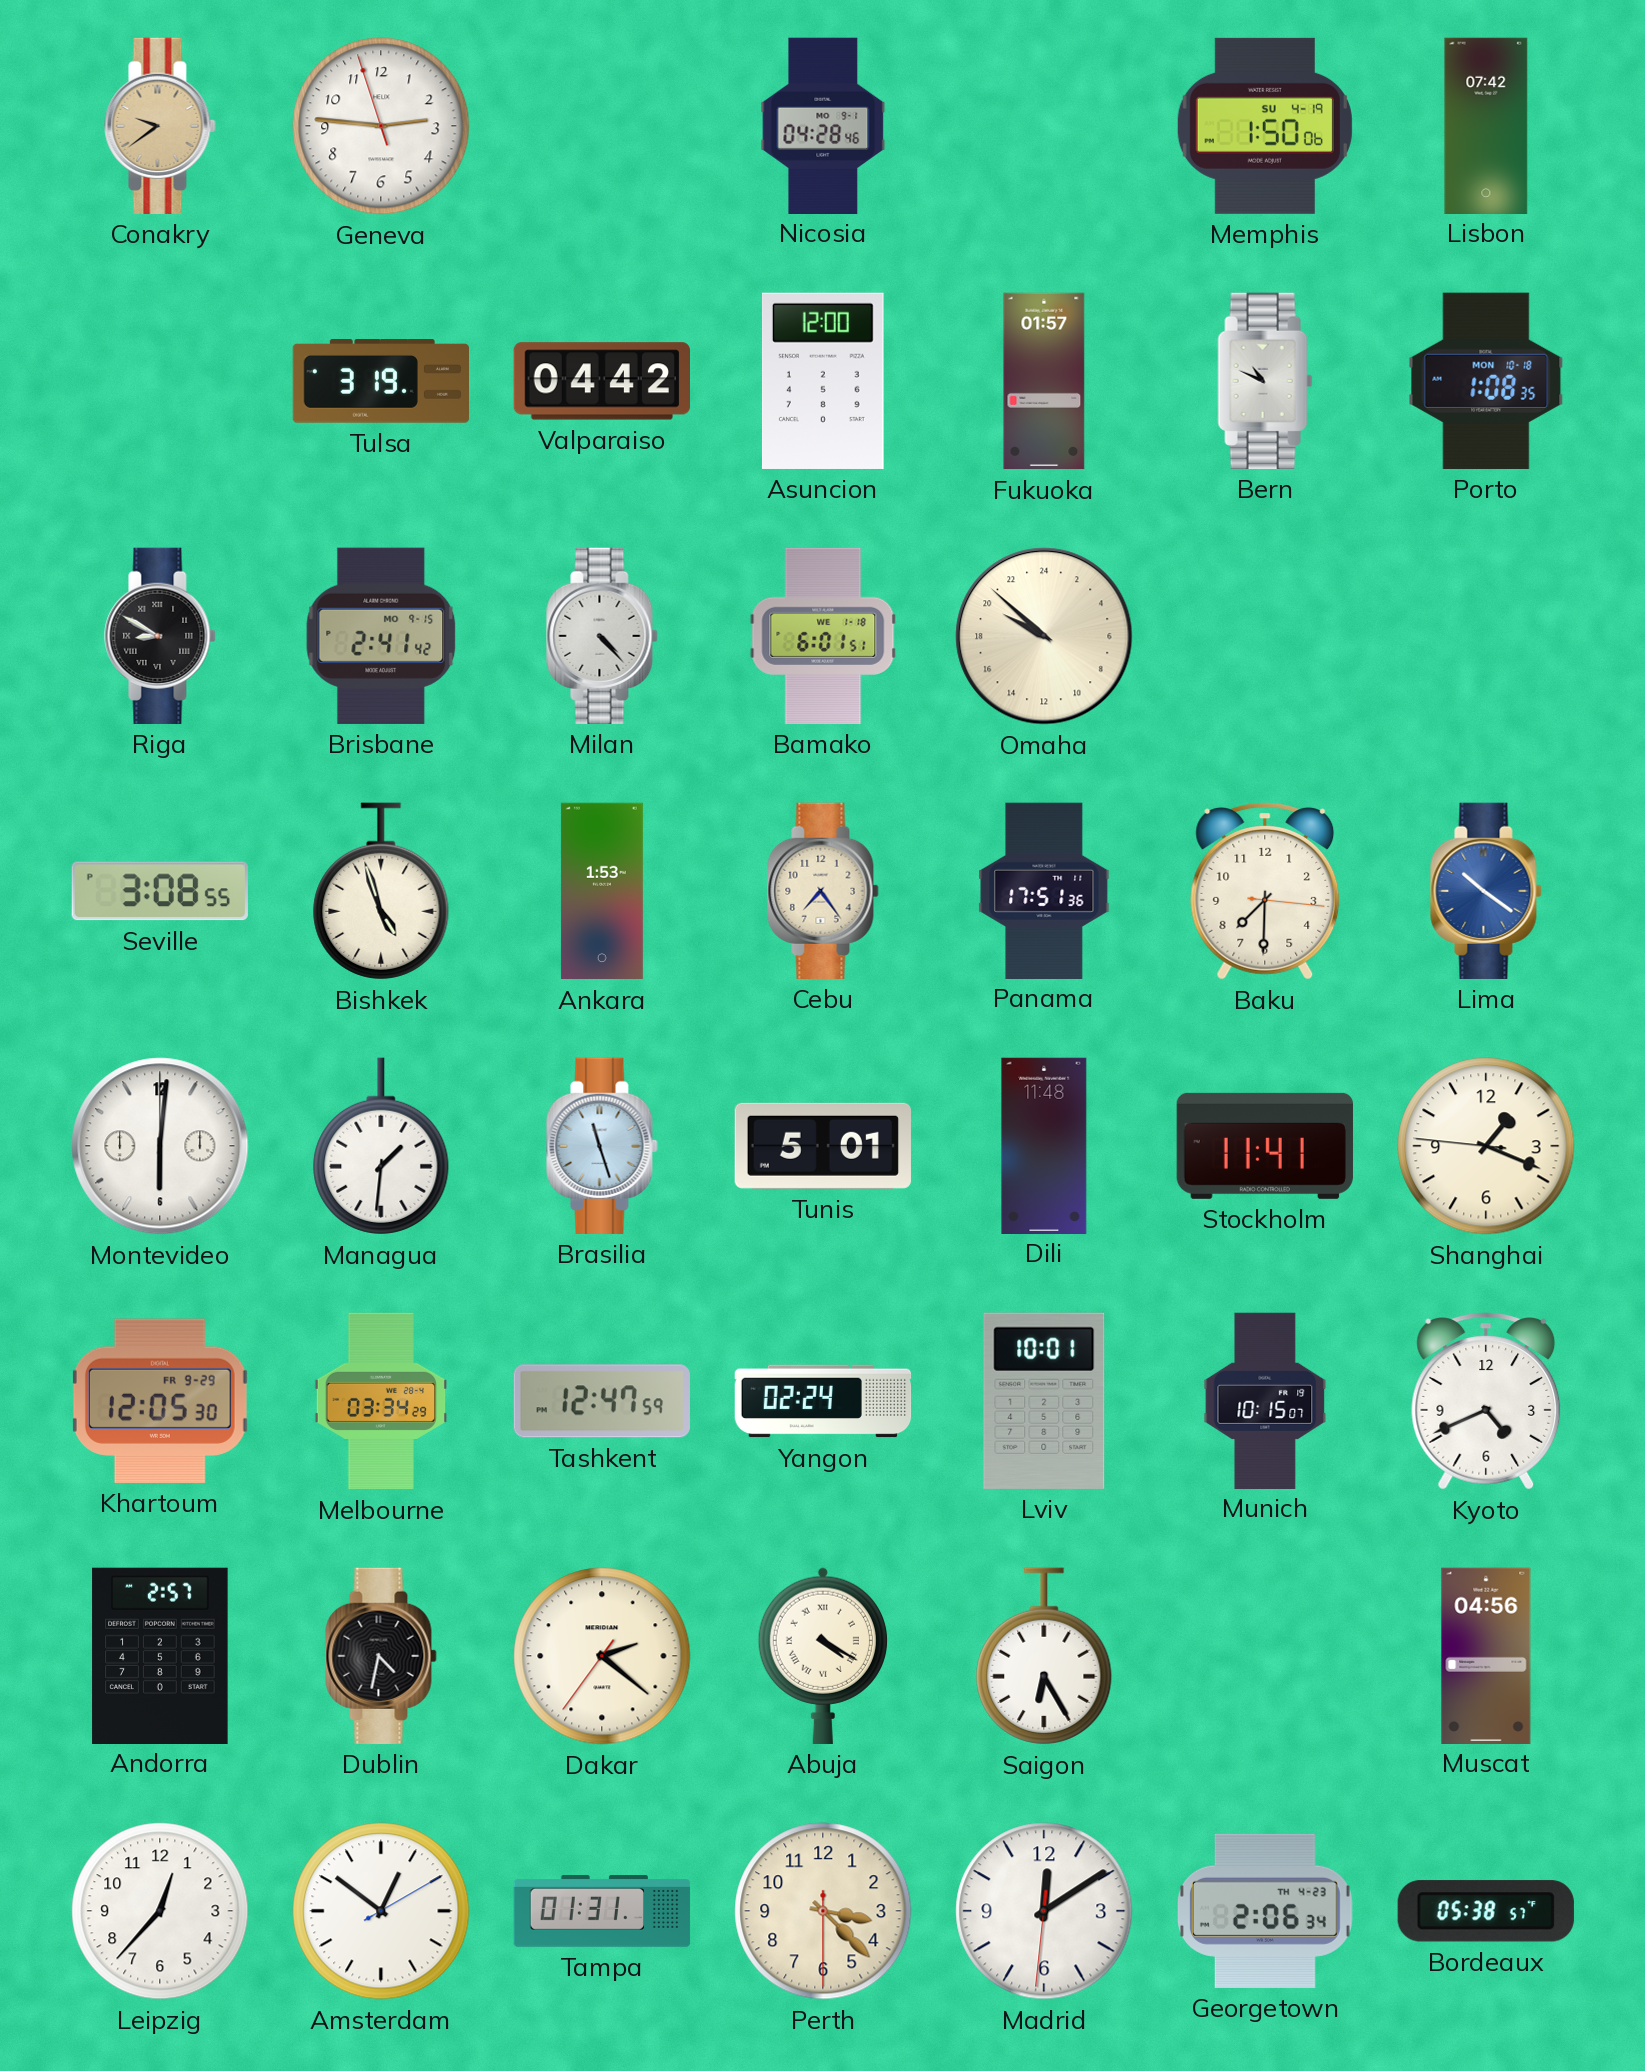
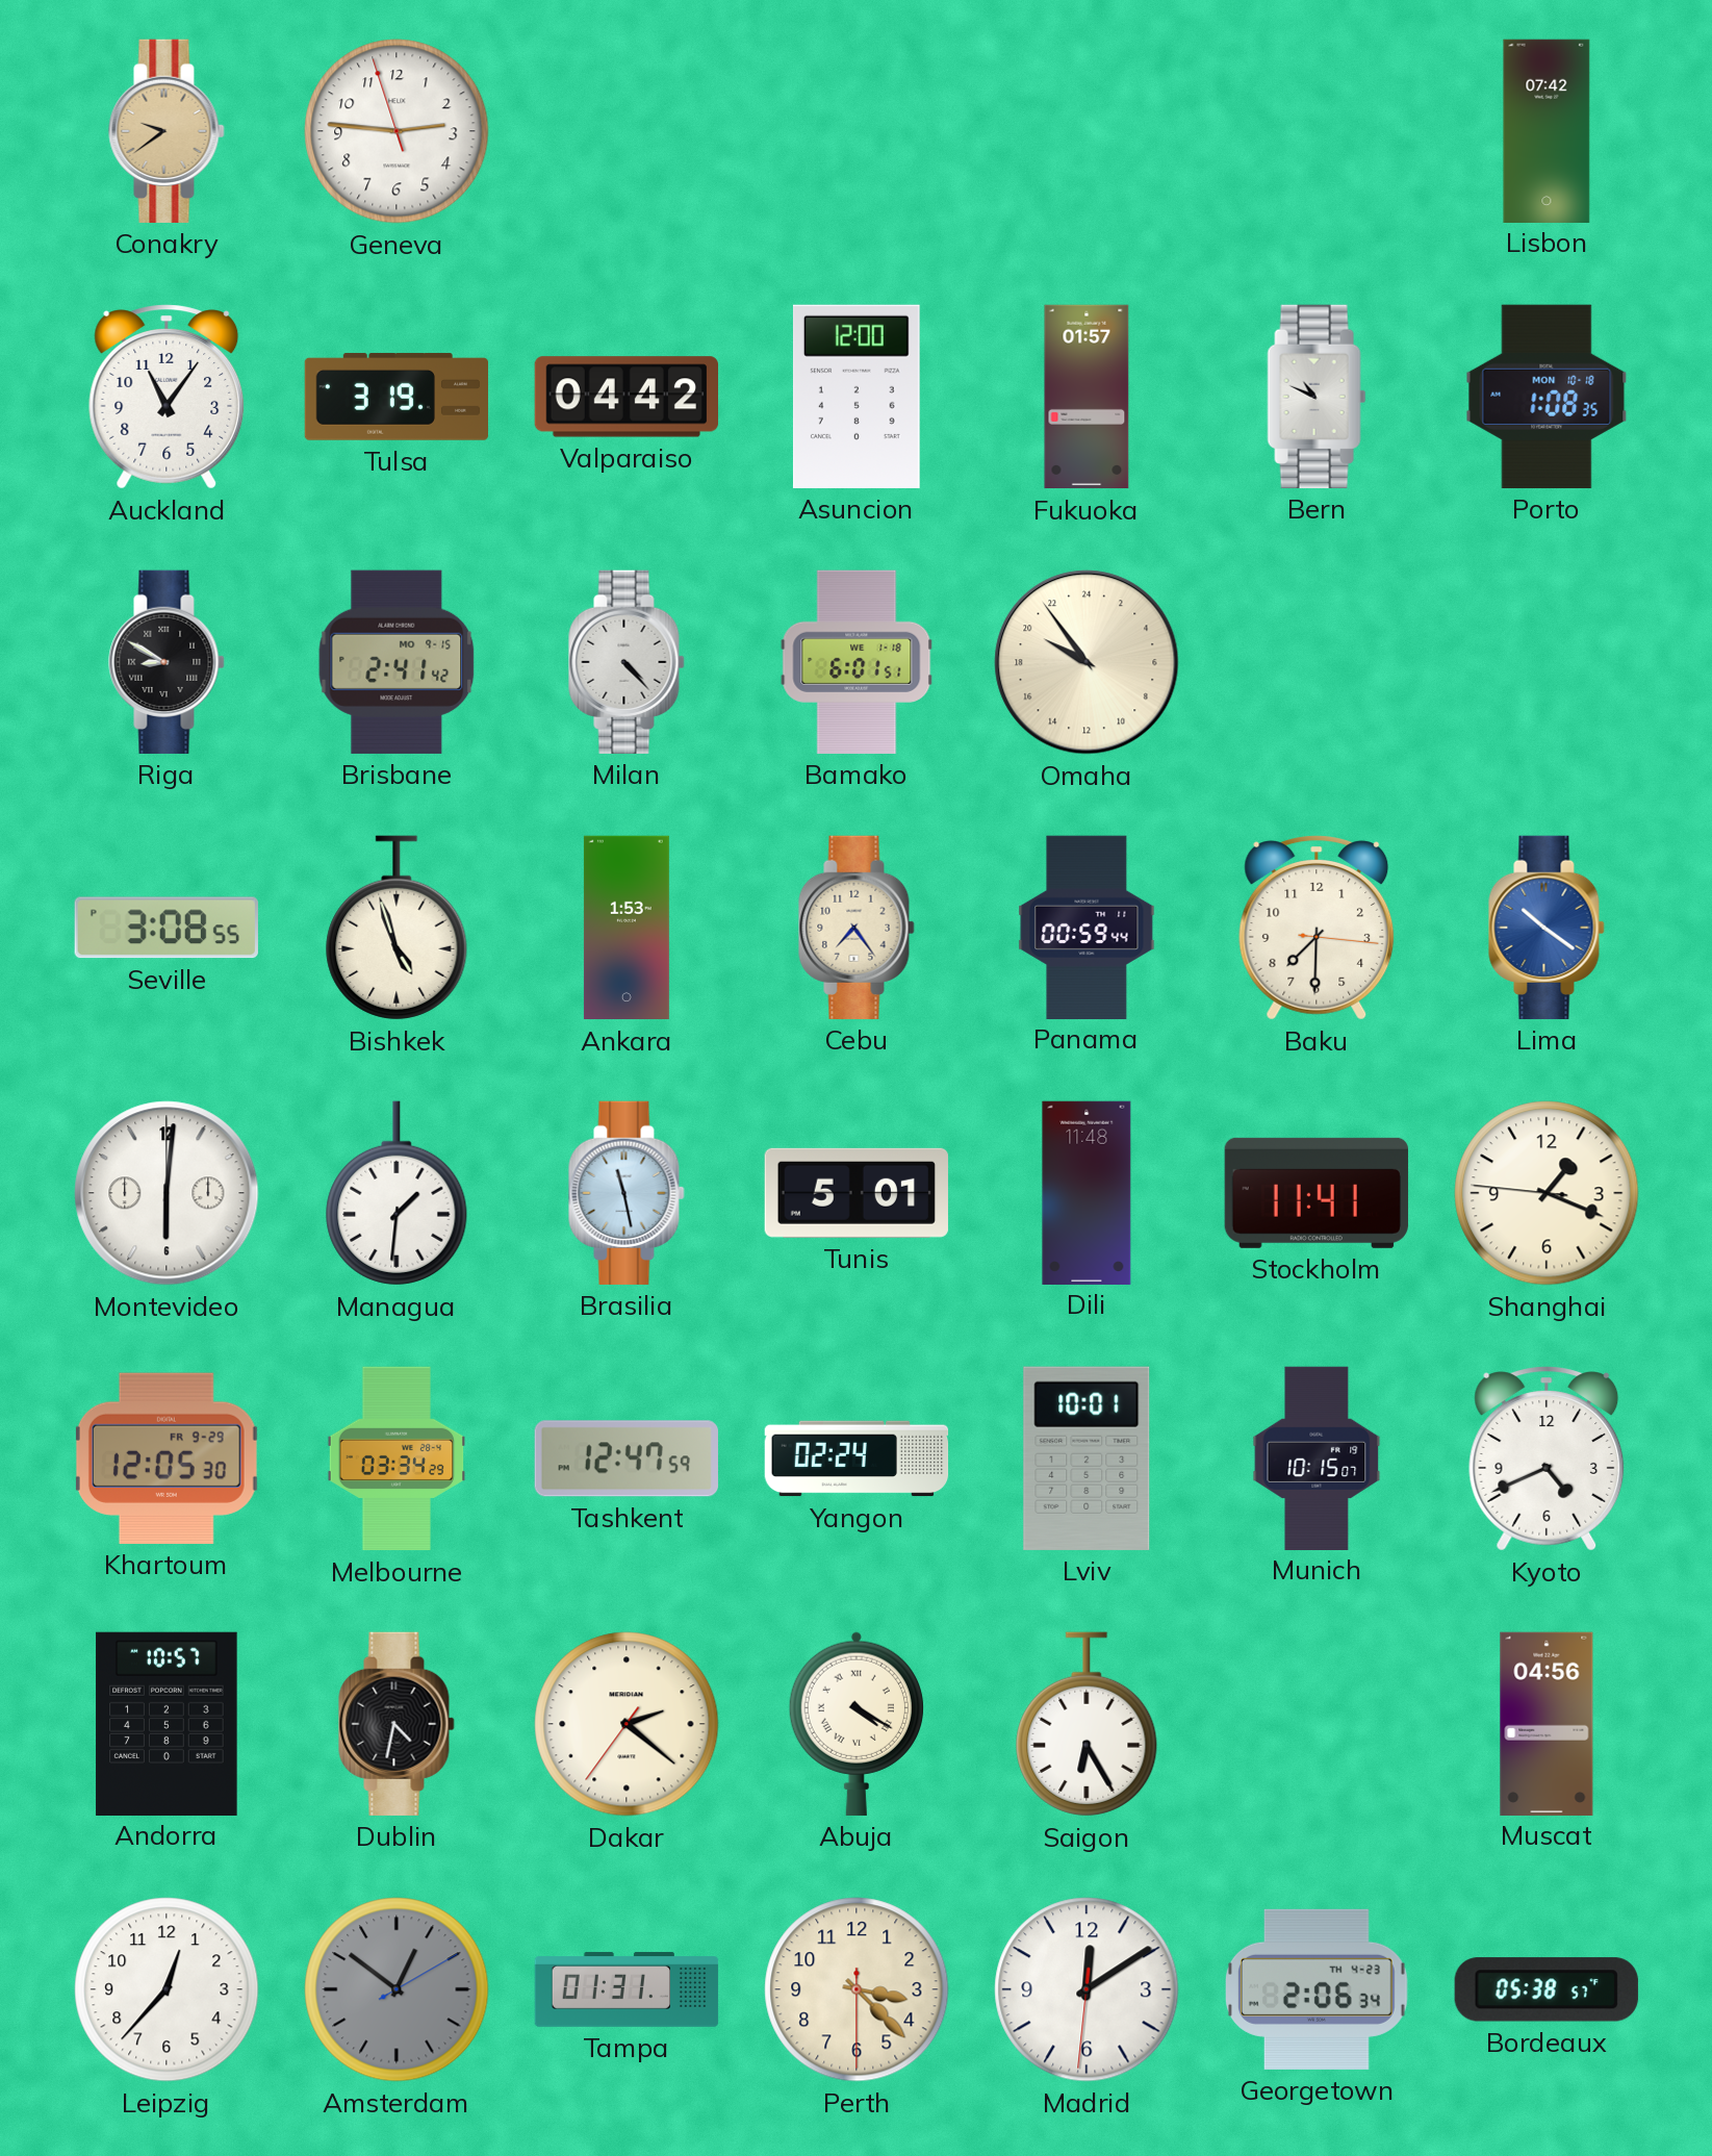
Nicosia: 04:28 -> none
Memphis: 1:50 -> none
Auckland: none -> 11:06
Omaha: 19:52 -> 19:54
Panama: 17:51 -> 00:59
Brasilia: 11:27 -> 11:28
Andorra: 2:57 -> 10:57
Amsterdam dial: white -> grey
